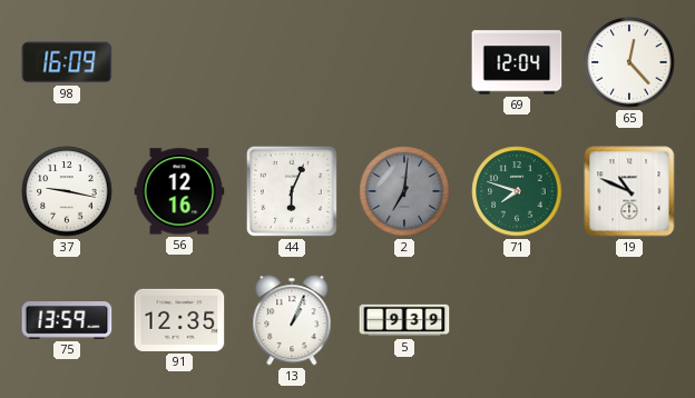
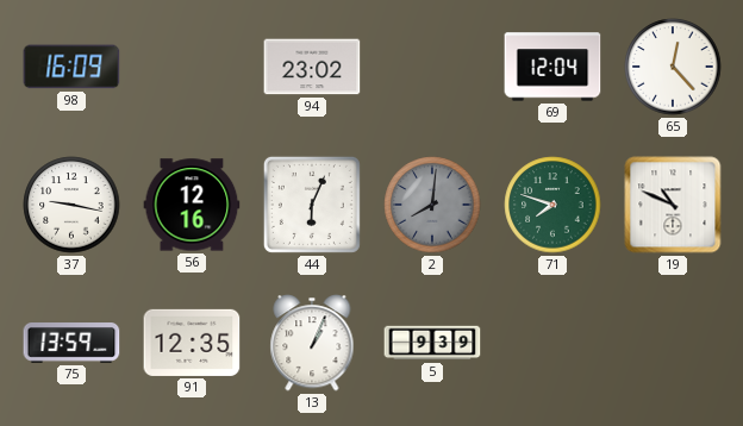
94: none -> 23:02
2: 7:01 -> 8:01
